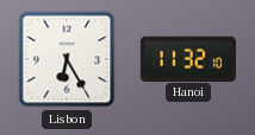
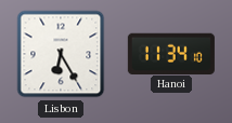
Hanoi: 11:32 -> 11:34
